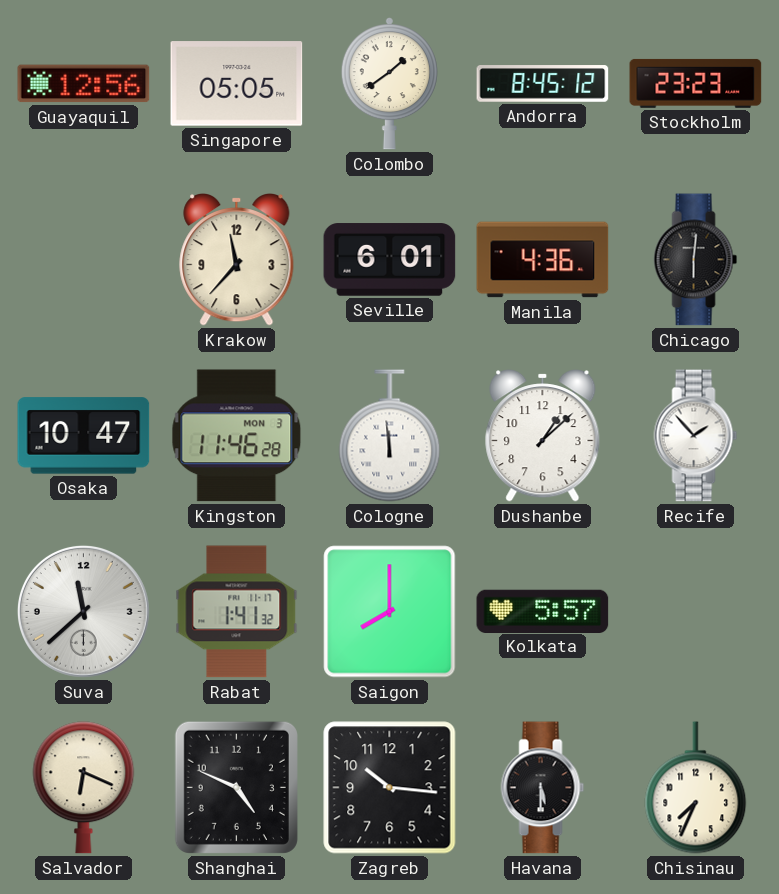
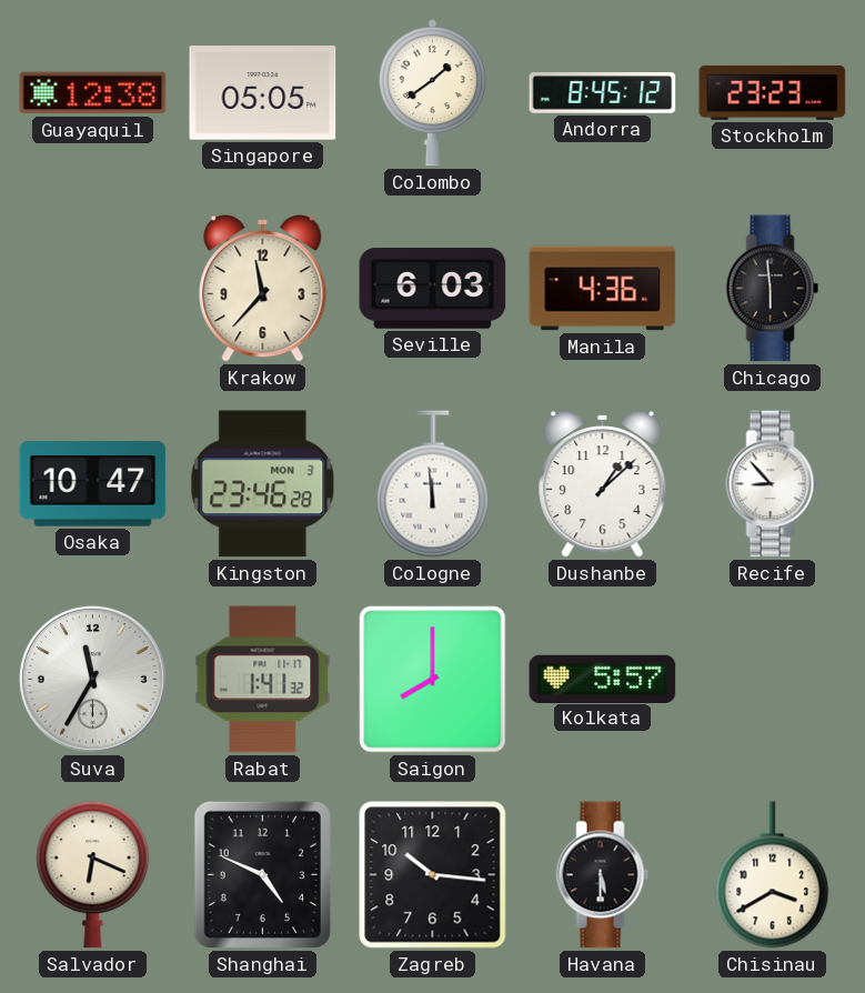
Guayaquil: 12:56 -> 12:38
Seville: 6:01 -> 6:03
Chicago: 6:01 -> 5:59
Kingston: 11:46 -> 23:46
Recife: 1:53 -> 8:53
Suva: 11:38 -> 11:35
Chisinau: 7:34 -> 3:40
